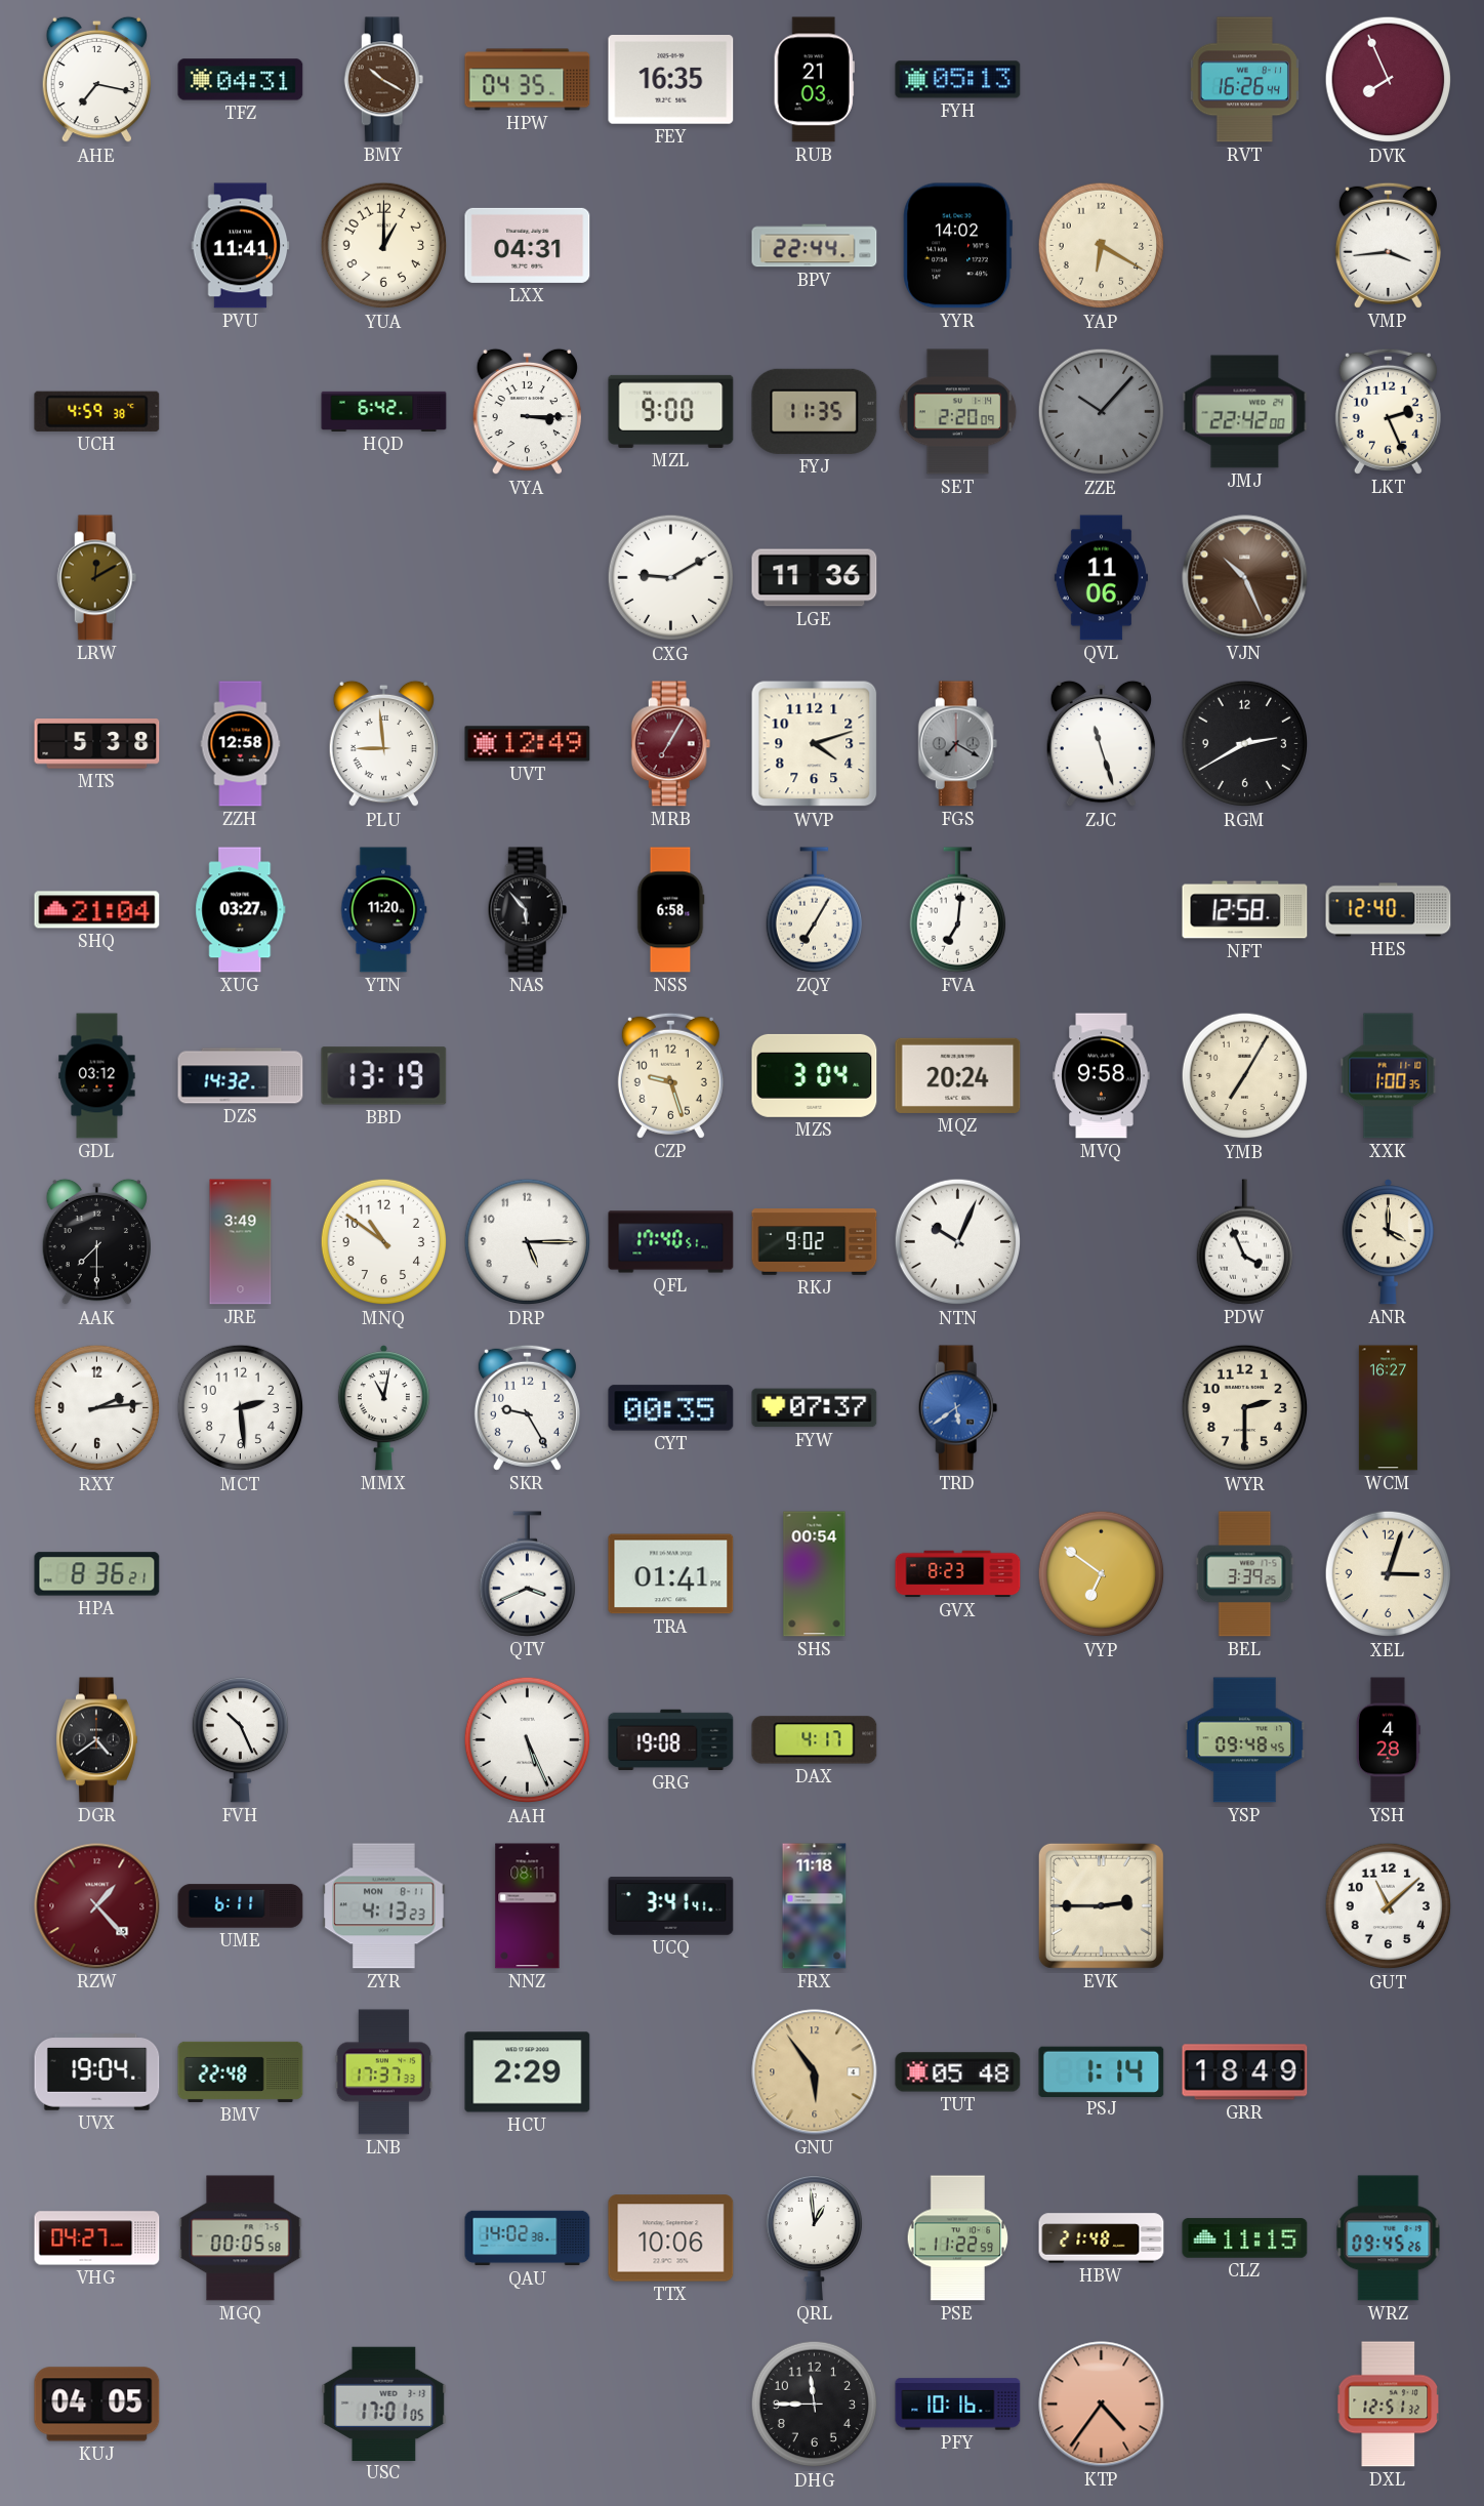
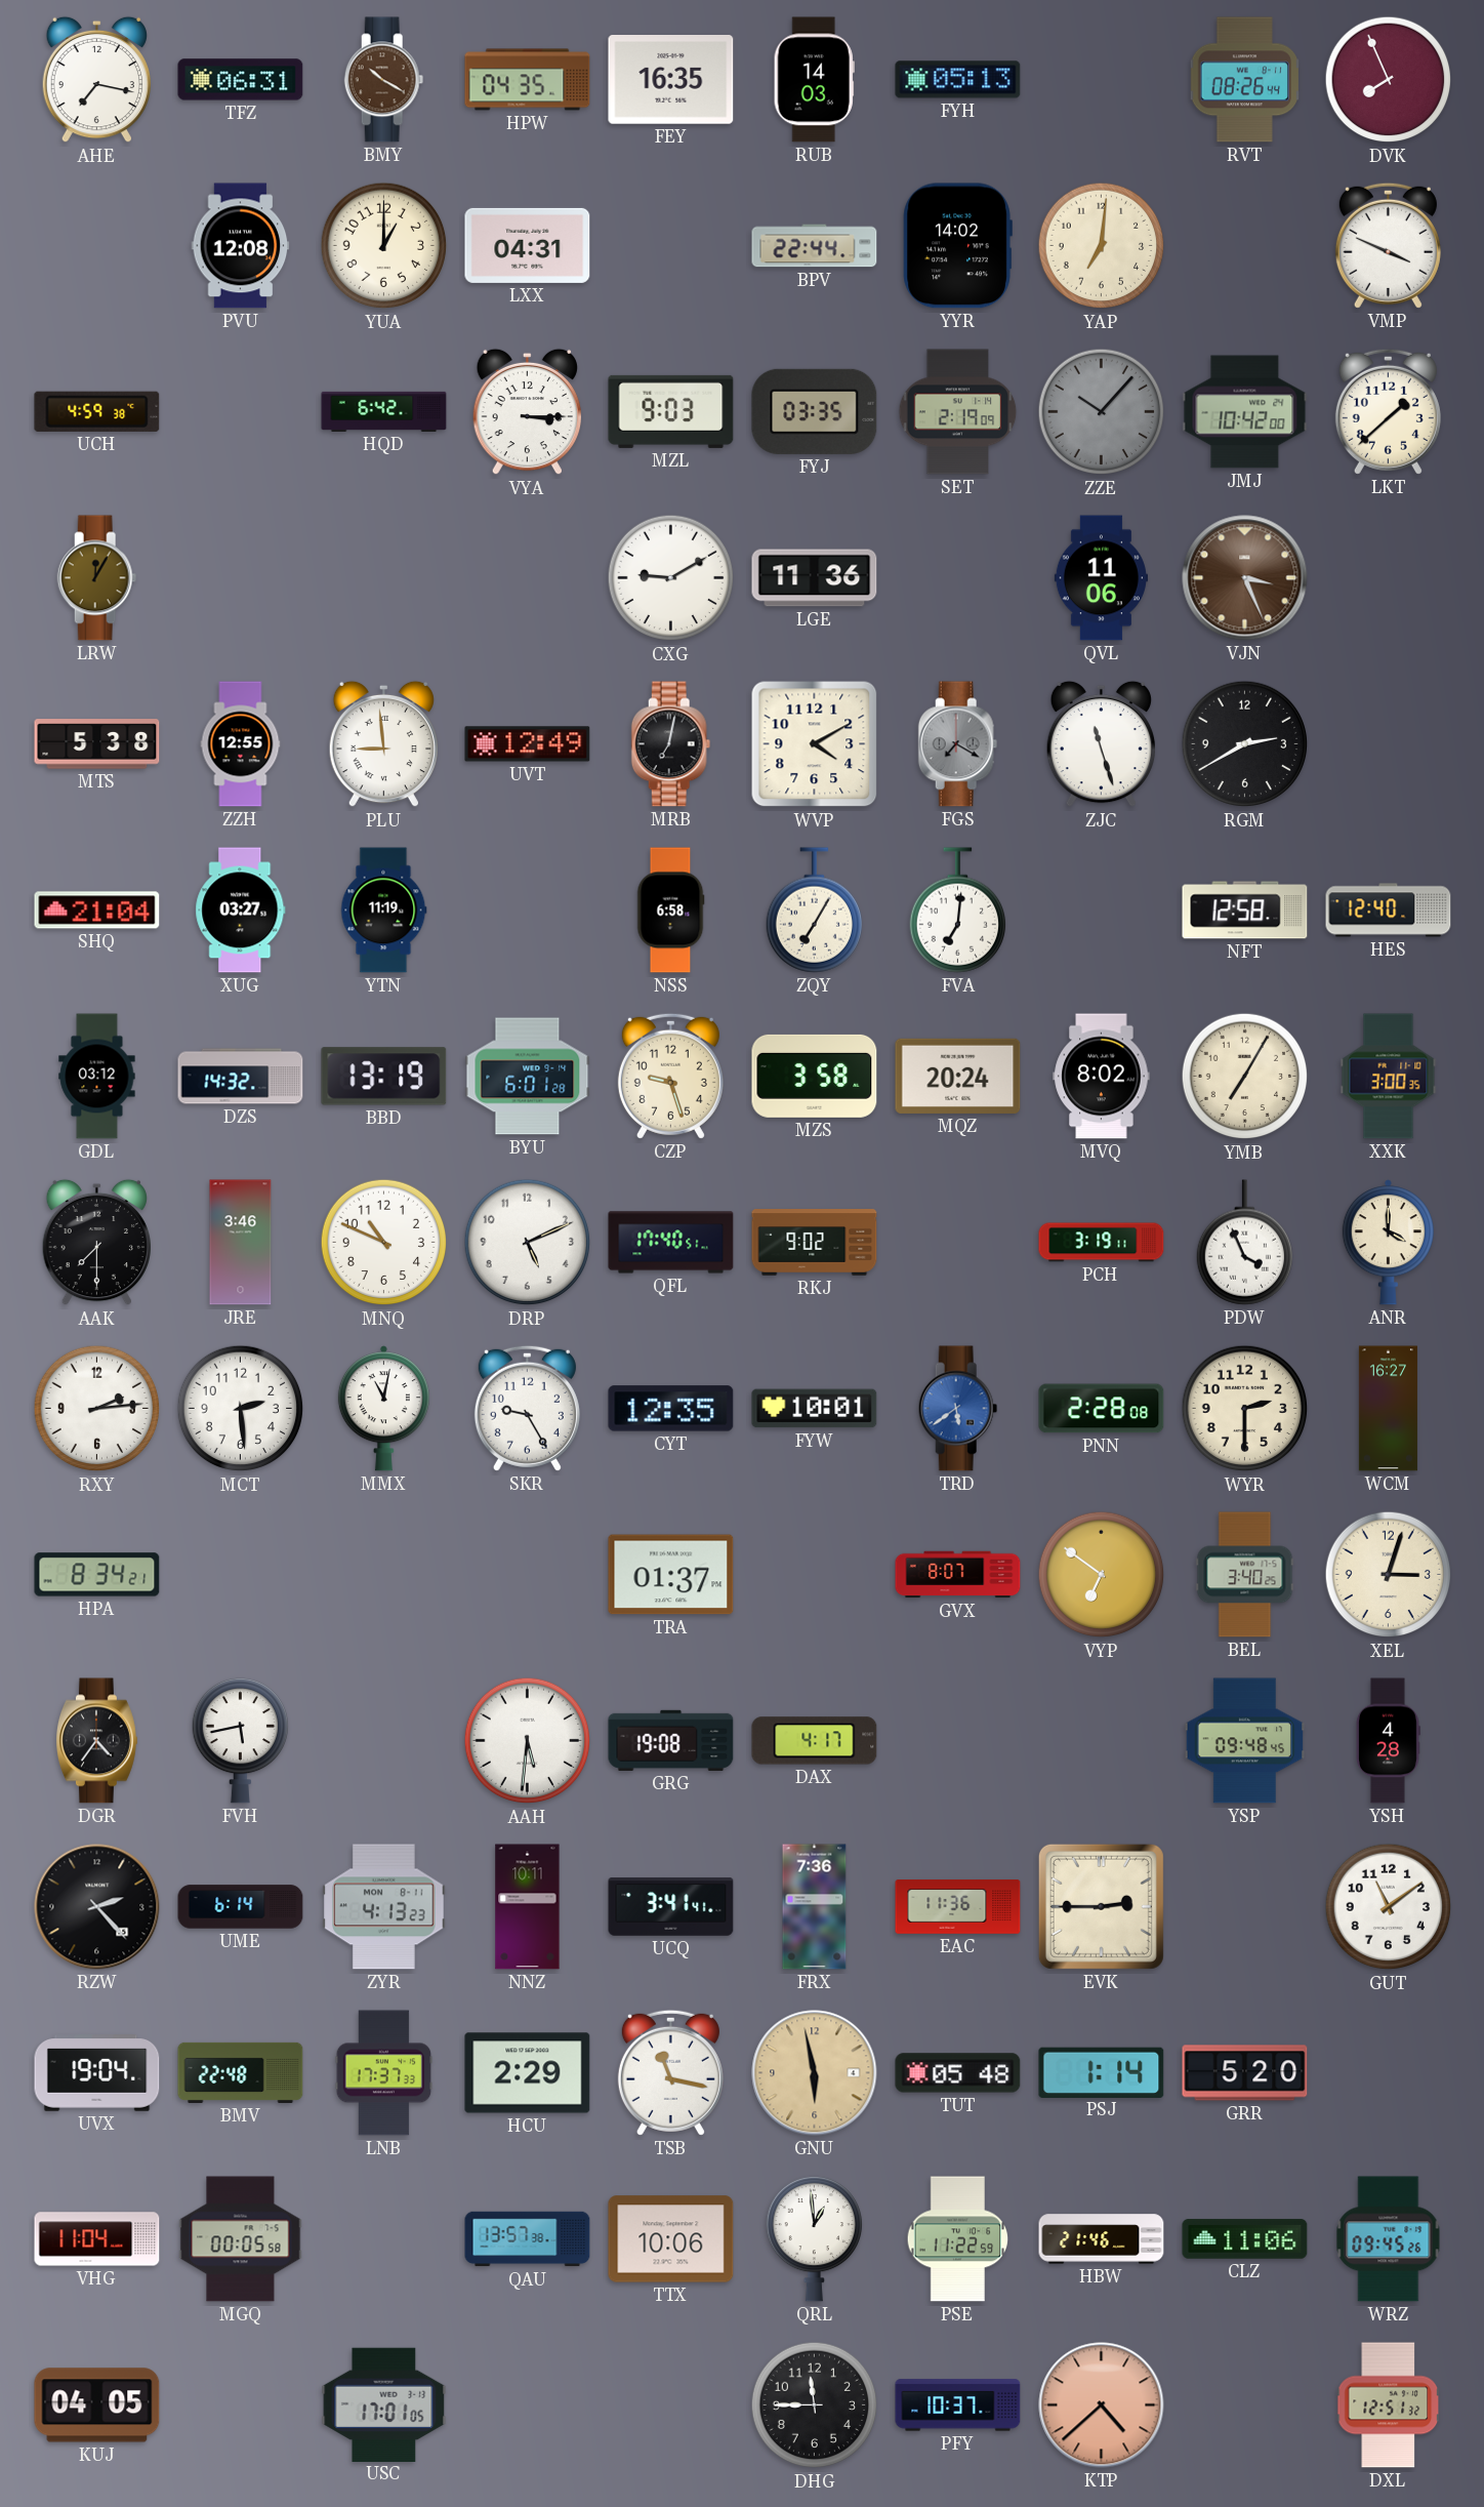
TFZ: 04:31 -> 06:31
RUB: 21:03 -> 14:03
RVT: 16:26 -> 08:26
PVU: 11:41 -> 12:08
YAP: 6:20 -> 7:01
VMP: 3:44 -> 3:49
MZL: 9:00 -> 9:03
FYJ: 11:35 -> 03:35
SET: 2:20 -> 2:19
JMJ: 22:42 -> 10:42
LKT: 2:26 -> 1:38
LRW: 12:10 -> 12:05
VJN: 10:26 -> 3:26
ZZH: 12:58 -> 12:55
MRB: 7:05 -> 7:02
MRB dial: burgundy -> black
WVP: 4:12 -> 4:10
YTN: 11:20 -> 11:19
NAS: 5:53 -> none
BYU: none -> 6:01
MZS: 3:04 -> 3:58
MVQ: 9:58 -> 8:02
XXK: 1:00 -> 3:00
JRE: 3:49 -> 3:46
MNQ: 10:51 -> 10:49
DRP: 5:15 -> 5:11
NTN: 10:04 -> none
PCH: none -> 3:19
CYT: 00:35 -> 12:35
FYW: 07:37 -> 10:01
PNN: none -> 2:28
HPA: 8:36 -> 8:34
QTV: 3:41 -> none
TRA: 01:41 -> 01:37
SHS: 00:54 -> none
GVX: 8:23 -> 8:07
BEL: 3:39 -> 3:40
DGR: 4:39 -> 4:36
FVH: 10:26 -> 5:43
AAH: 5:26 -> 5:31
RZW: 1:23 -> 2:23
RZW dial: burgundy -> black
UME: 6:11 -> 6:14
NNZ: 08:11 -> 10:11
FRX: 11:18 -> 7:36
EAC: none -> 11:36
GUT: 11:08 -> 11:09
TSB: none -> 11:17
GNU: 5:54 -> 5:58
GRR: 18:49 -> 5:20
VHG: 04:27 -> 11:04
QAU: 14:02 -> 13:57
HBW: 21:48 -> 21:46
CLZ: 11:15 -> 11:06
PFY: 10:16 -> 10:37
KTP: 4:36 -> 4:38
